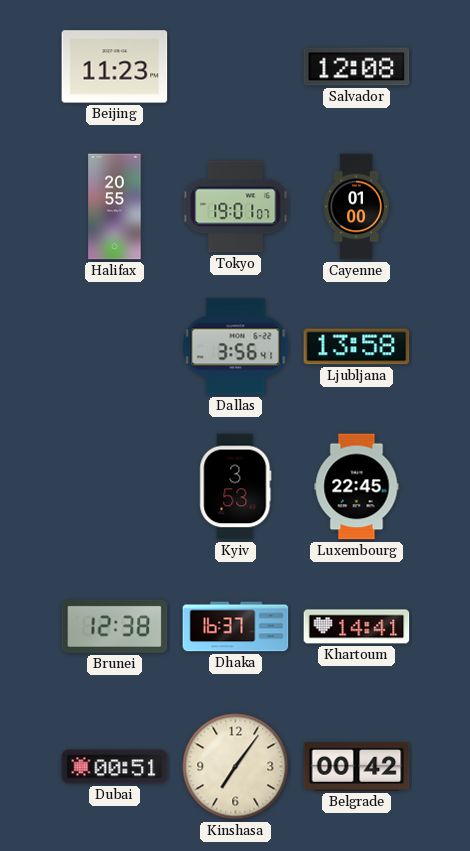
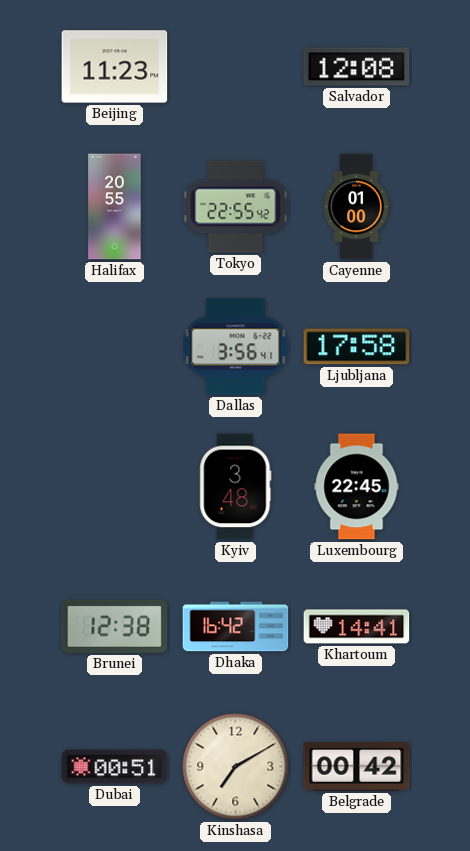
Tokyo: 19:01 -> 22:55
Ljubljana: 13:58 -> 17:58
Kyiv: 3:53 -> 3:48
Dhaka: 16:37 -> 16:42
Kinshasa: 7:06 -> 7:10
